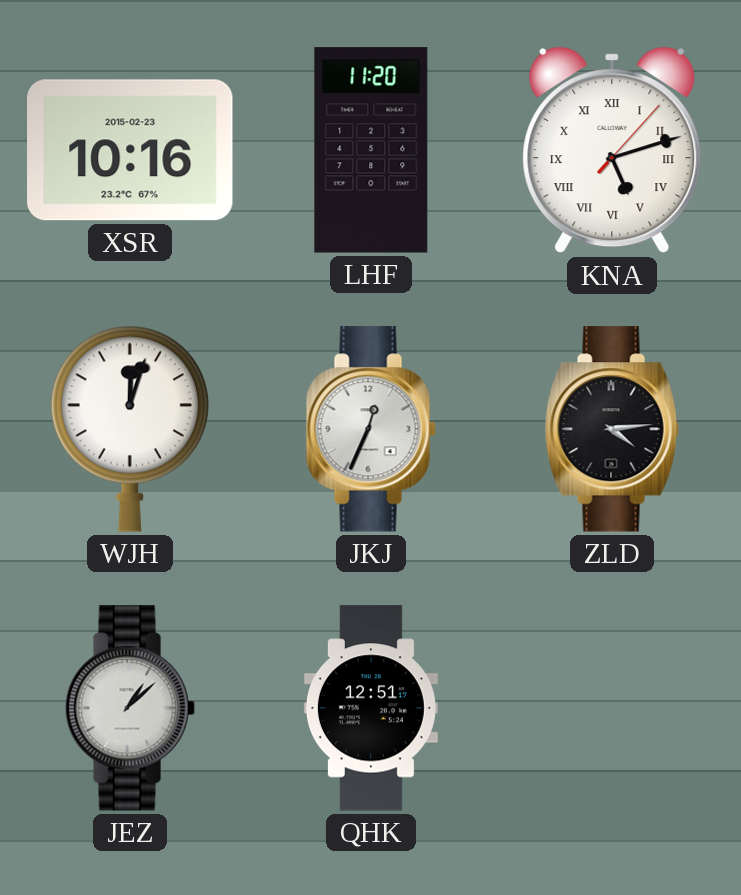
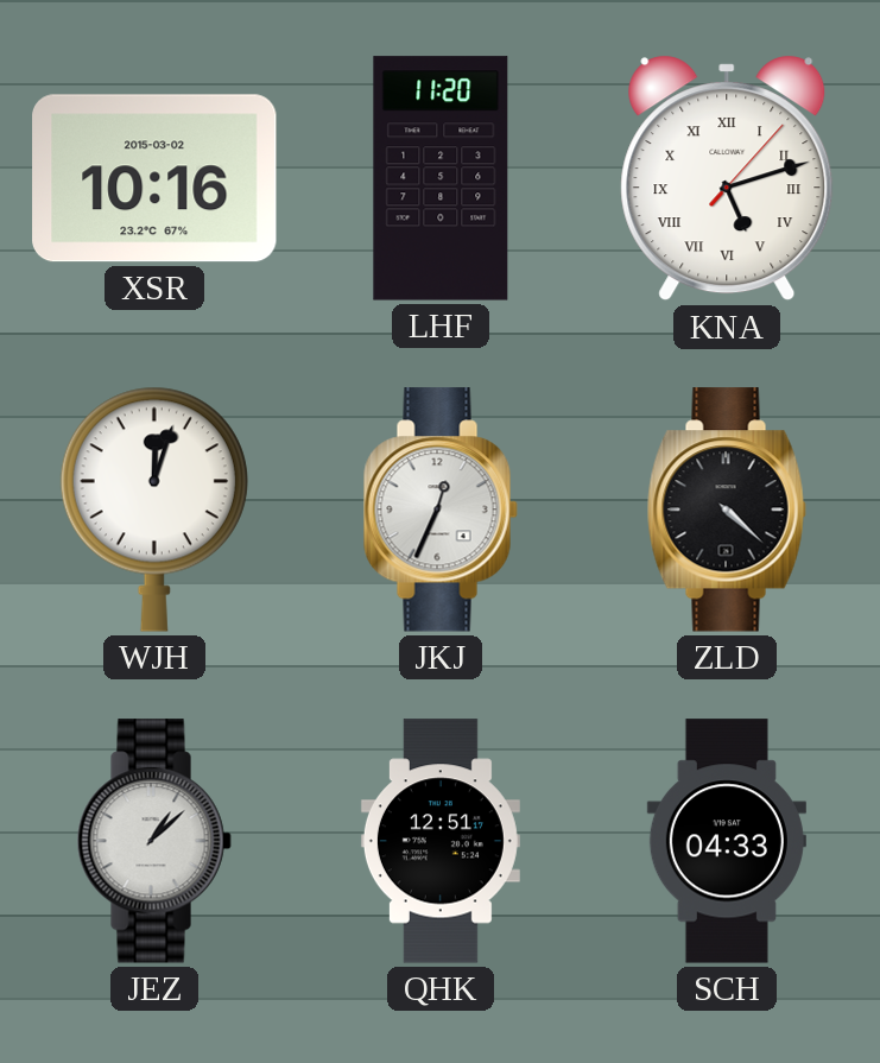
XSR date: 2015-02-23 -> 2015-03-02
ZLD: 4:14 -> 4:22
SCH: none -> 04:33
